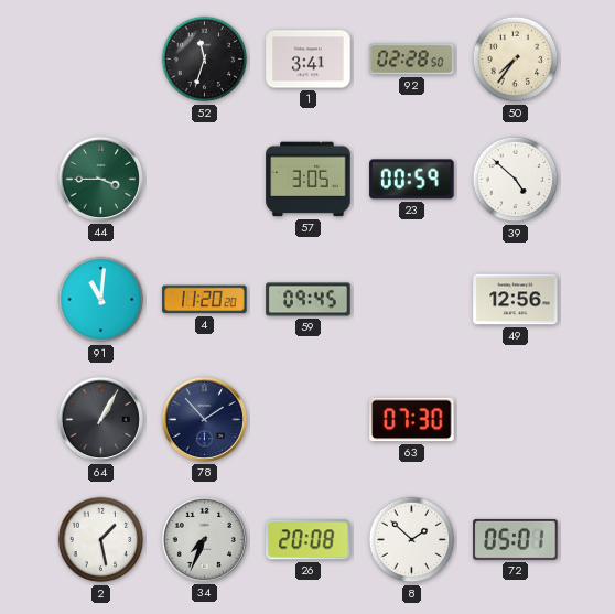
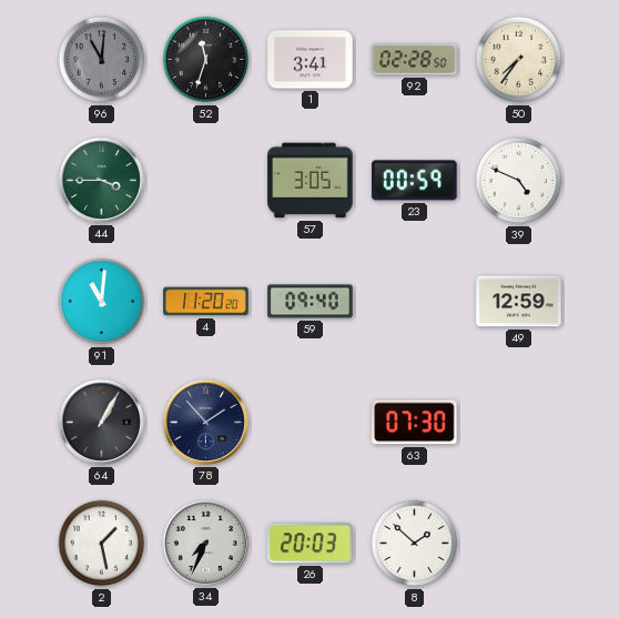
96: none -> 11:01
39: 4:52 -> 4:49
59: 09:45 -> 09:40
49: 12:56 -> 12:59
26: 20:08 -> 20:03
72: 05:01 -> none
